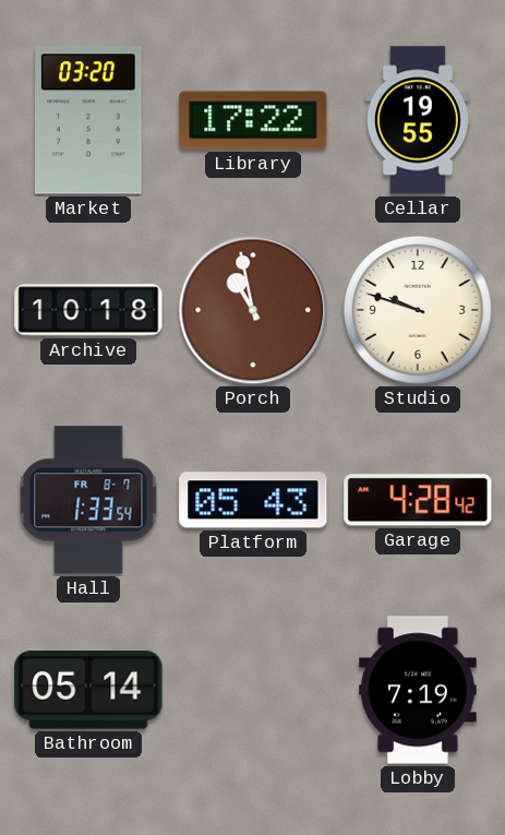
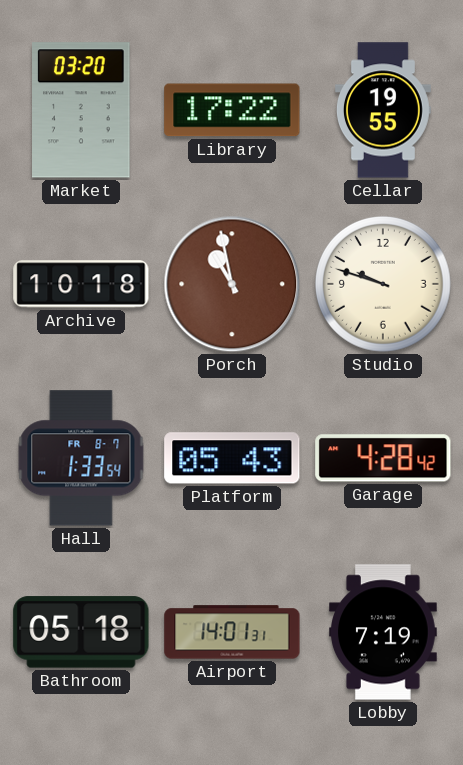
Bathroom: 05:14 -> 05:18
Airport: none -> 14:01
